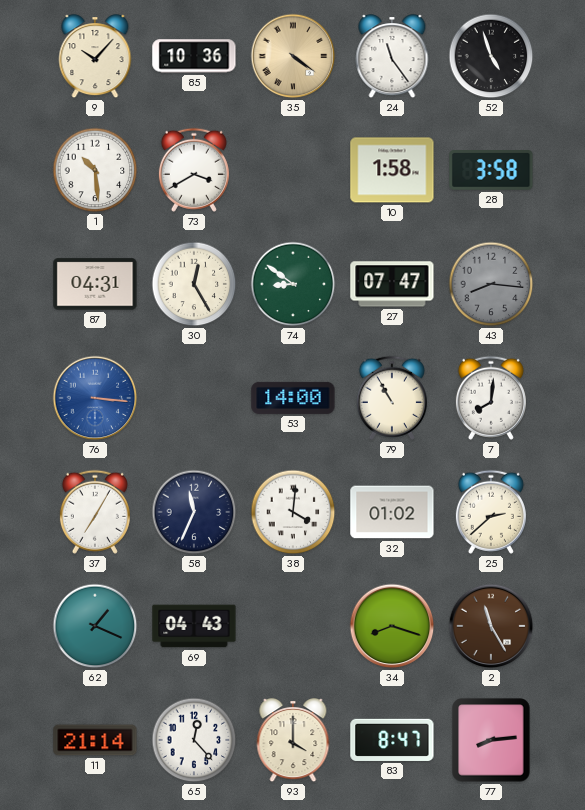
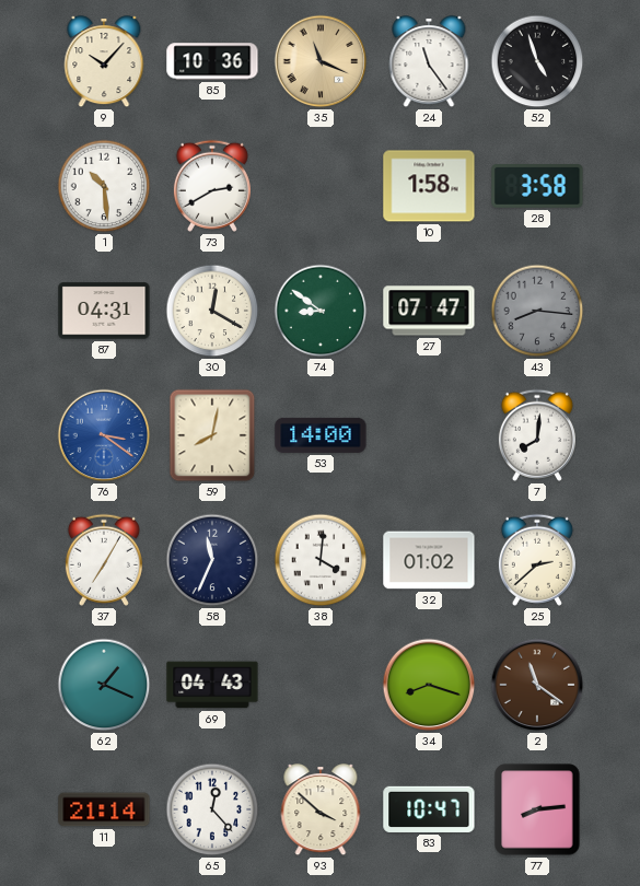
35: 4:21 -> 11:19
73: 3:40 -> 2:40
30: 12:25 -> 12:20
76: 3:16 -> 3:21
59: none -> 8:02
79: 10:55 -> none
2: 11:25 -> 11:21
93: 4:00 -> 3:52
83: 8:47 -> 10:47
